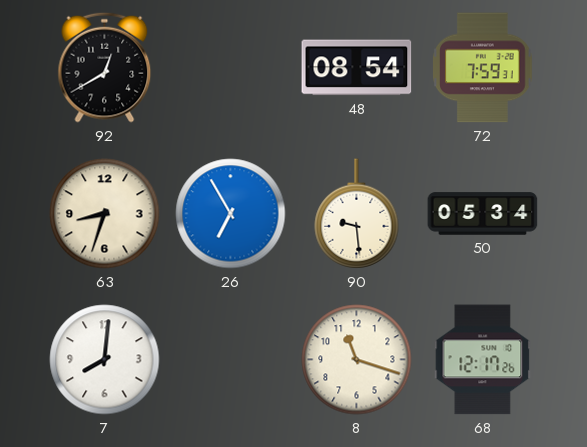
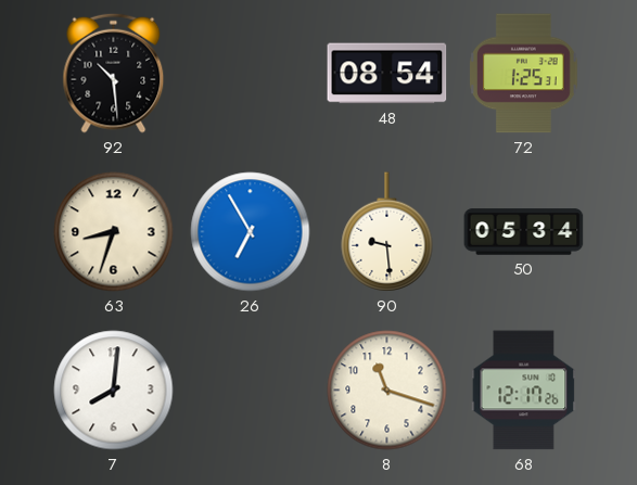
92: 12:40 -> 10:29
72: 7:59 -> 1:25
